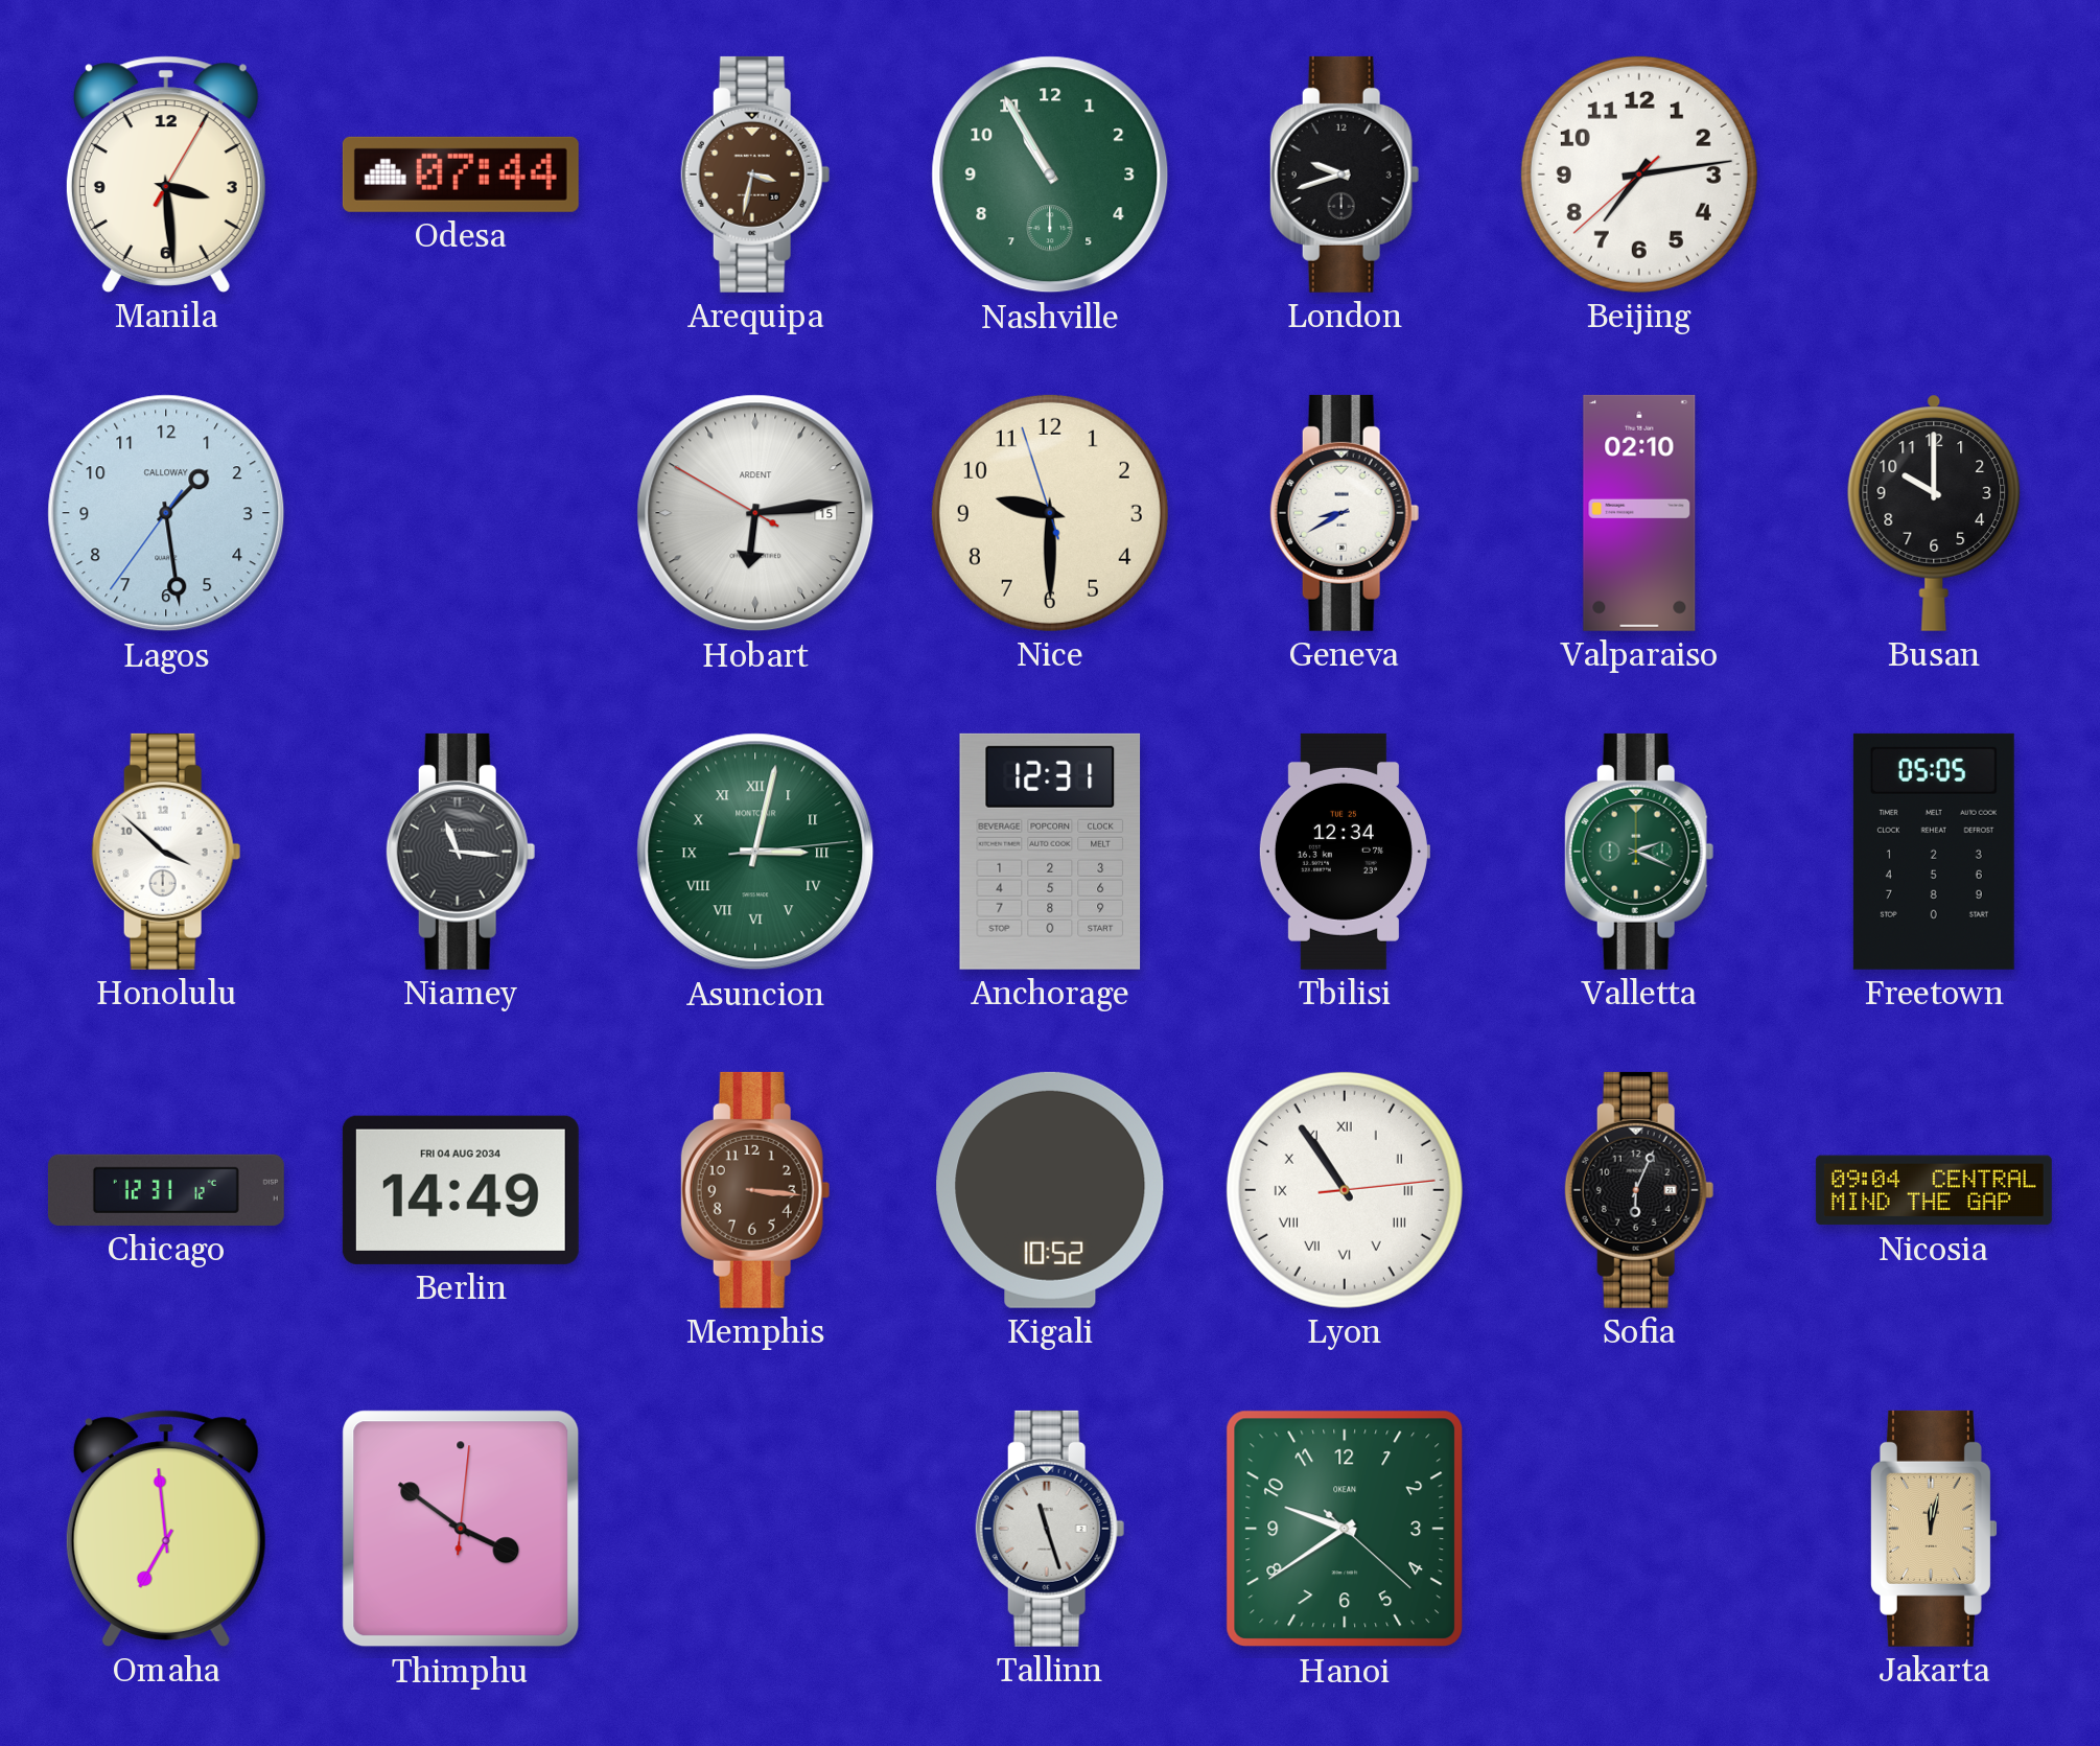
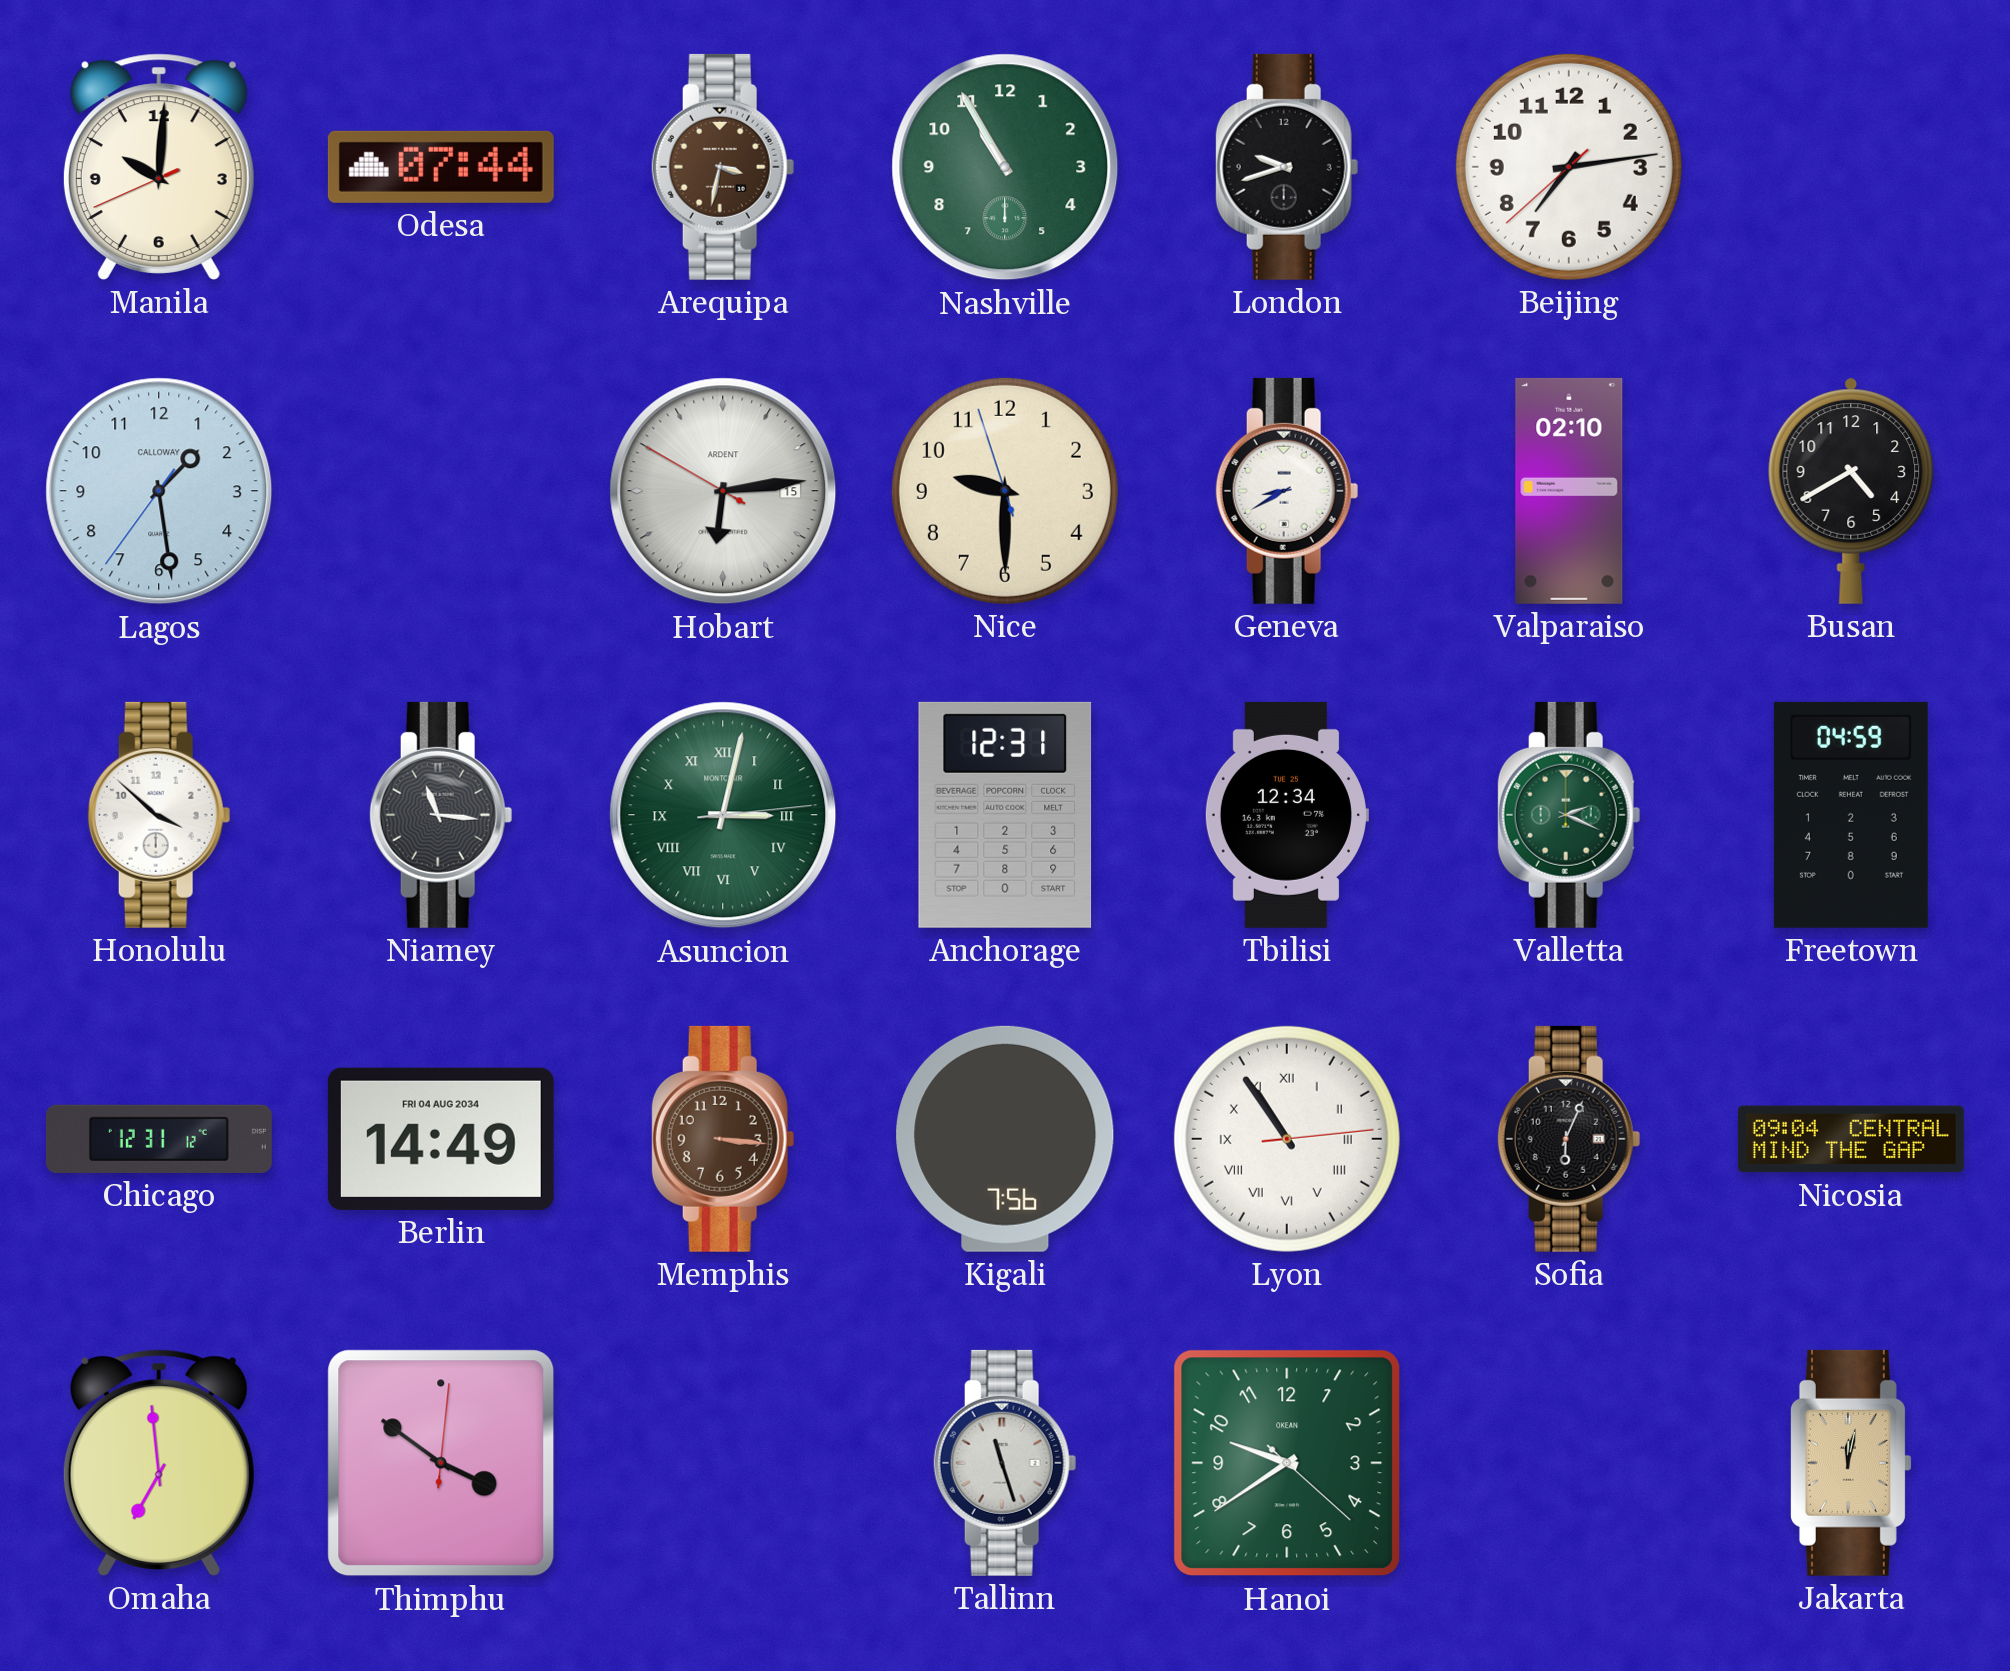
Manila: 3:29 -> 10:00
Busan: 10:00 -> 4:40
Freetown: 05:05 -> 04:59
Kigali: 10:52 -> 7:56
